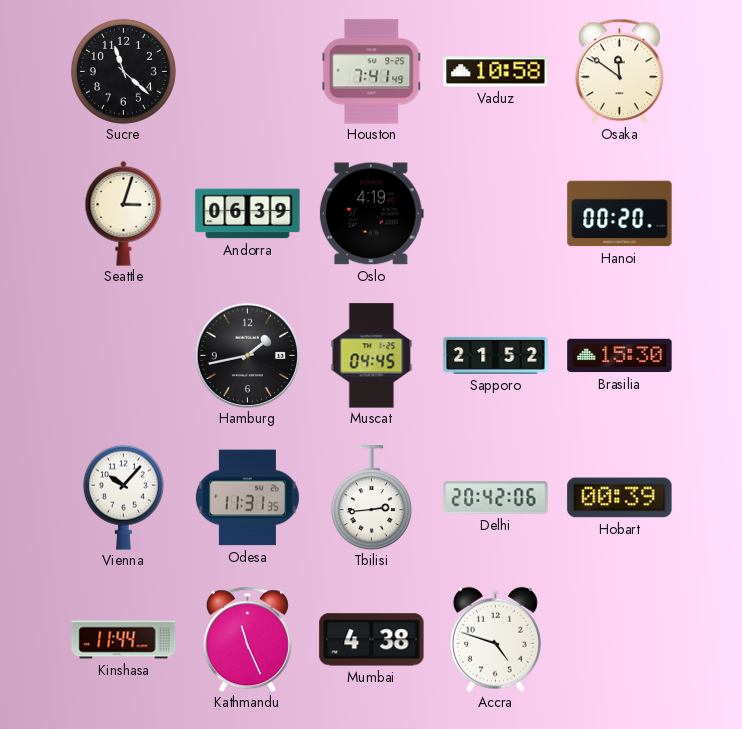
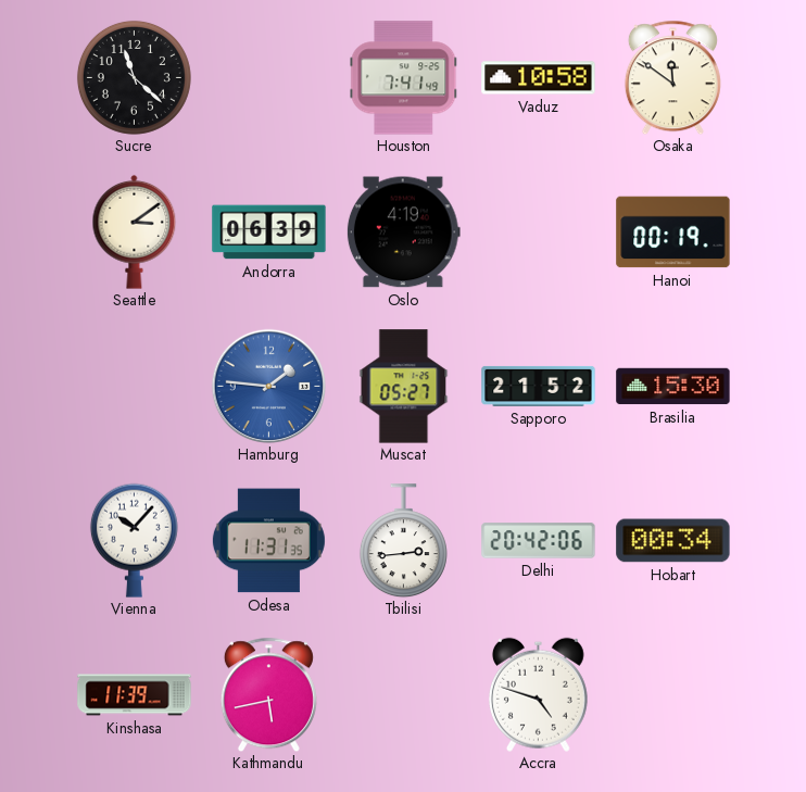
Seattle: 3:03 -> 3:09
Hanoi: 00:20 -> 00:19
Hamburg: 1:43 -> 1:46
Hamburg dial: black -> blue
Muscat: 04:45 -> 05:27
Hobart: 00:39 -> 00:34
Kinshasa: 11:44 -> 11:39
Kathmandu: 11:26 -> 5:43
Mumbai: 4:38 -> none
